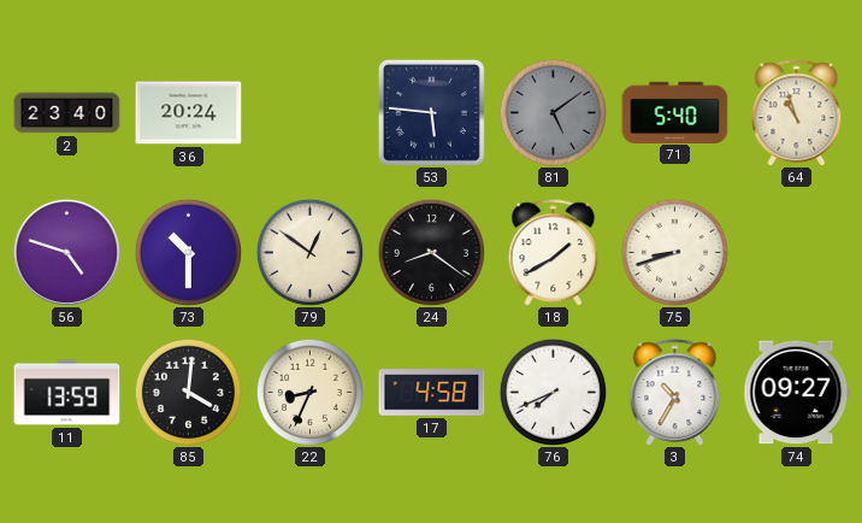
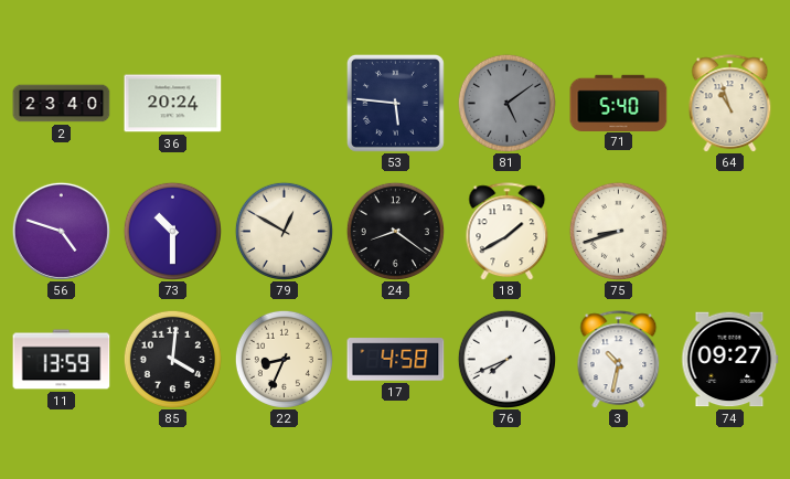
79: 12:51 -> 12:50
3: 10:35 -> 10:32
